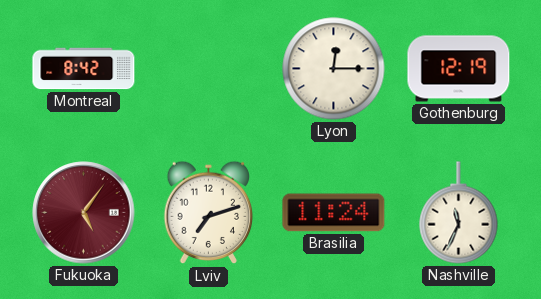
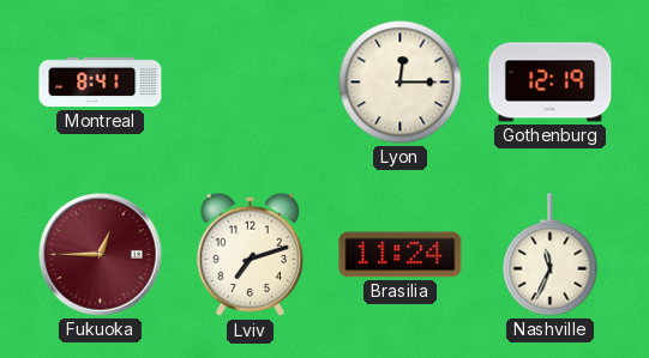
Montreal: 8:42 -> 8:41
Fukuoka: 5:06 -> 12:45
